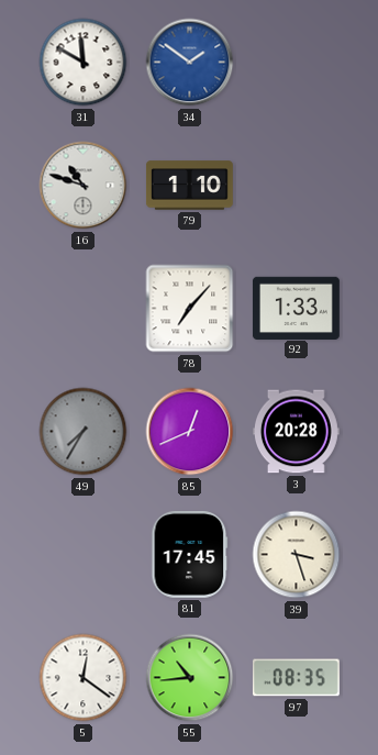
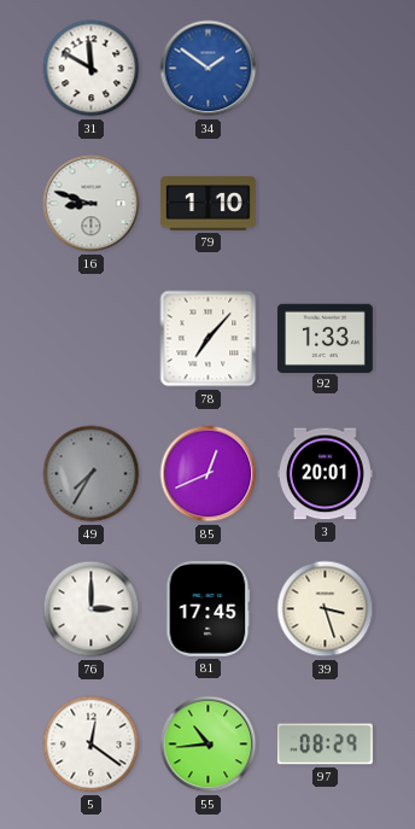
16: 10:48 -> 8:48
3: 20:28 -> 20:01
76: none -> 3:00
97: 08:35 -> 08:29
